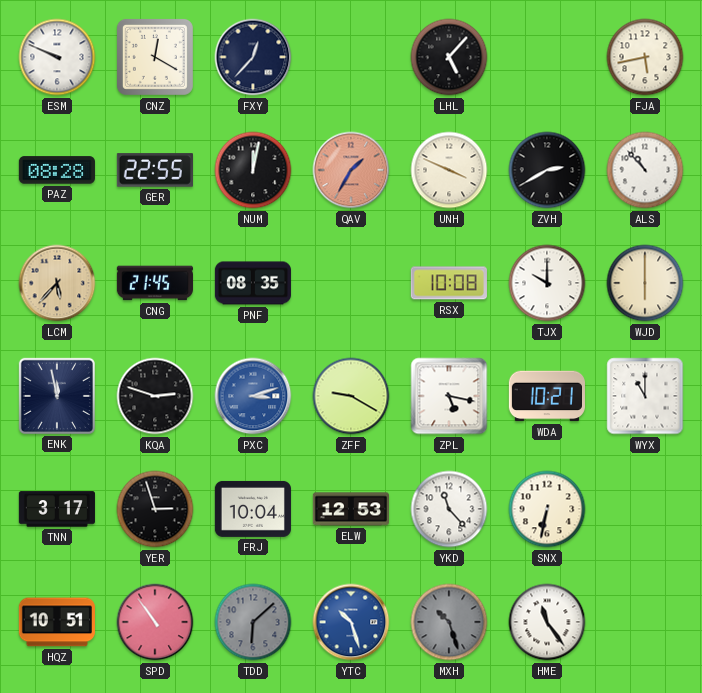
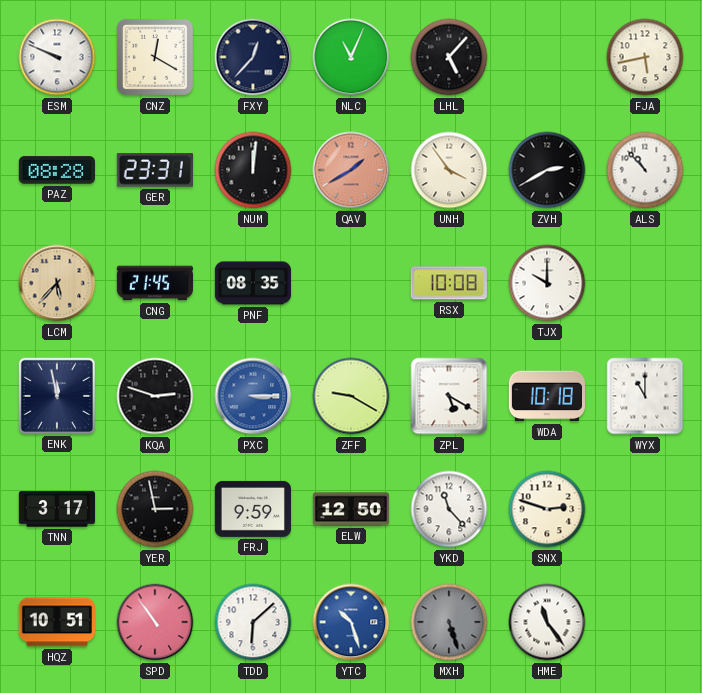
NLC: none -> 11:04
GER: 22:55 -> 23:31
NUM: 12:02 -> 12:01
QAV: 1:35 -> 1:40
UNH: 3:49 -> 3:54
WJD: 6:00 -> none
PXC: 3:12 -> 3:15
ZPL: 5:17 -> 5:20
WDA: 10:21 -> 10:18
YER: 2:57 -> 2:58
FRJ: 10:04 -> 9:59
ELW: 12:53 -> 12:50
SNX: 6:32 -> 2:48
TDD dial: grey -> white
MXH: 10:27 -> 5:27
